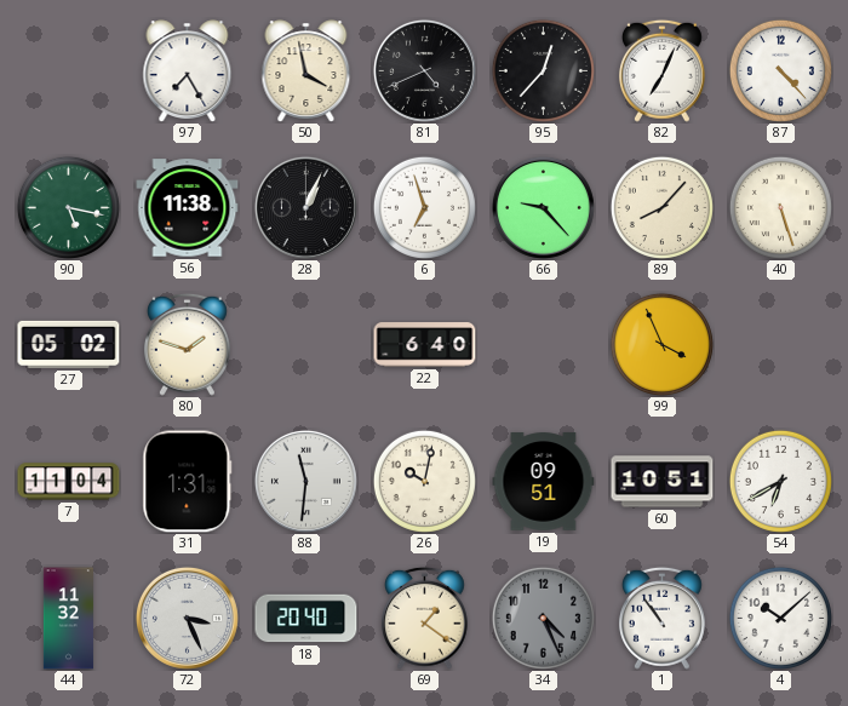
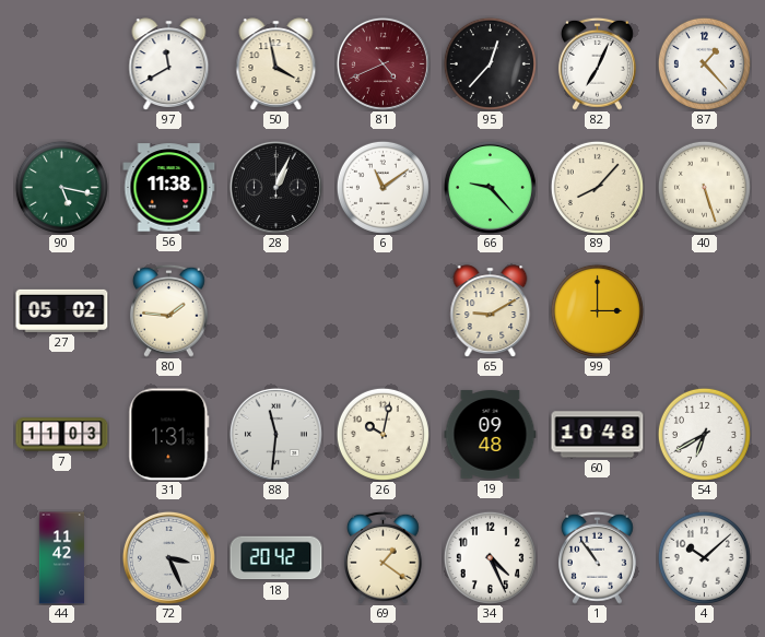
97: 7:25 -> 11:40
81 dial: black -> burgundy
87: 4:23 -> 1:23
6: 6:57 -> 11:09
80: 1:48 -> 1:46
22: 6:40 -> none
65: none -> 9:10
99: 3:56 -> 3:00
7: 11:04 -> 11:03
19: 09:51 -> 09:48
60: 10:51 -> 10:48
44: 11:32 -> 11:42
18: 20:40 -> 20:42
34 dial: grey -> white
